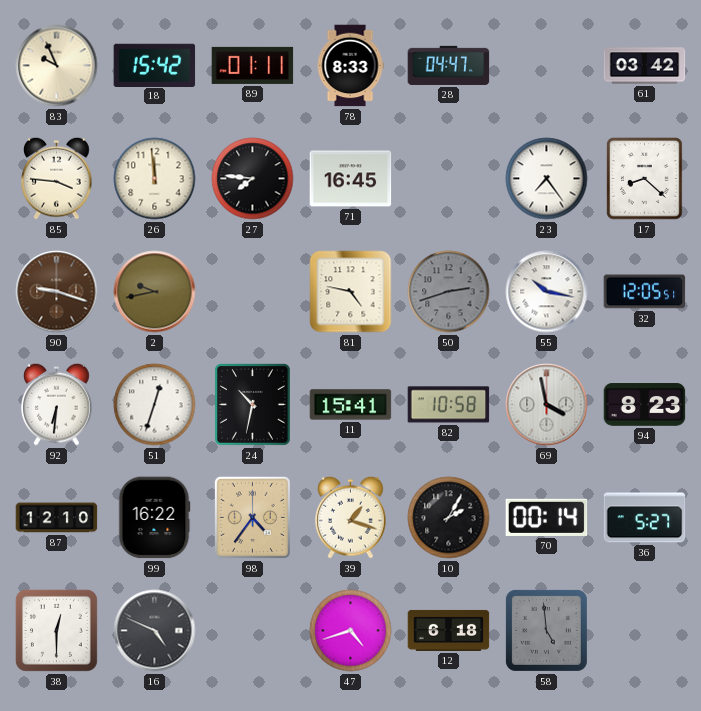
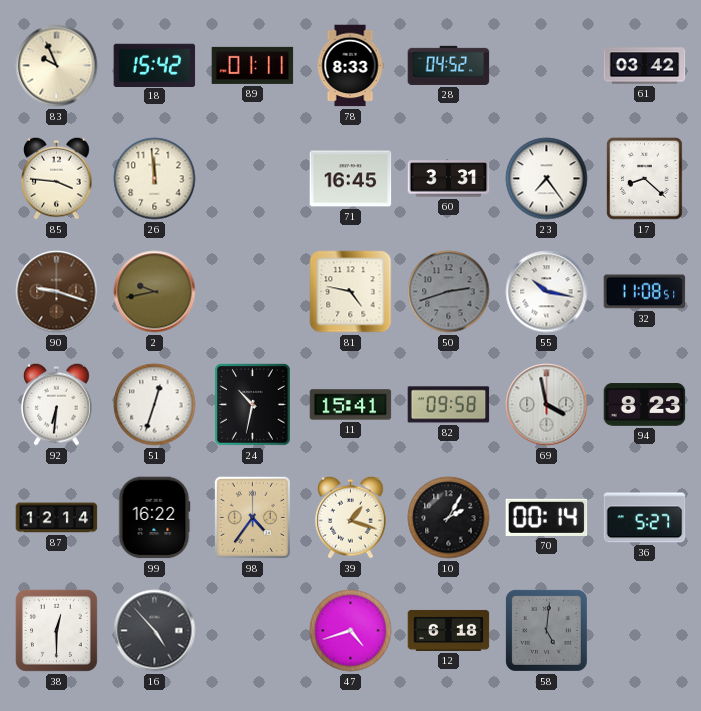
28: 04:47 -> 04:52
27: 7:46 -> none
60: none -> 3:31
32: 12:05 -> 11:08
82: 10:58 -> 09:58
87: 12:10 -> 12:14
16: 4:49 -> 4:53
58: 4:59 -> 5:01
